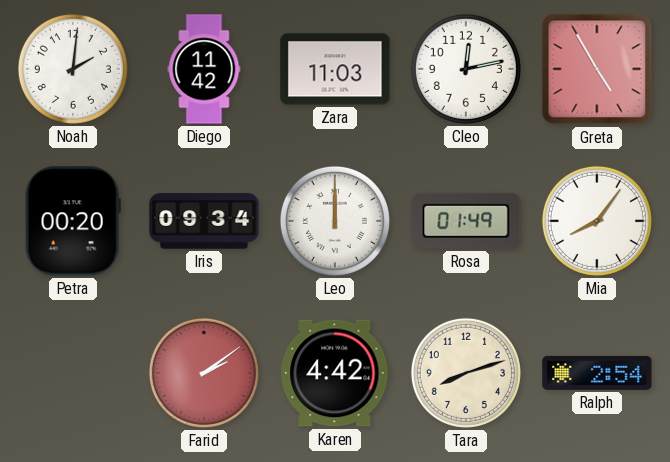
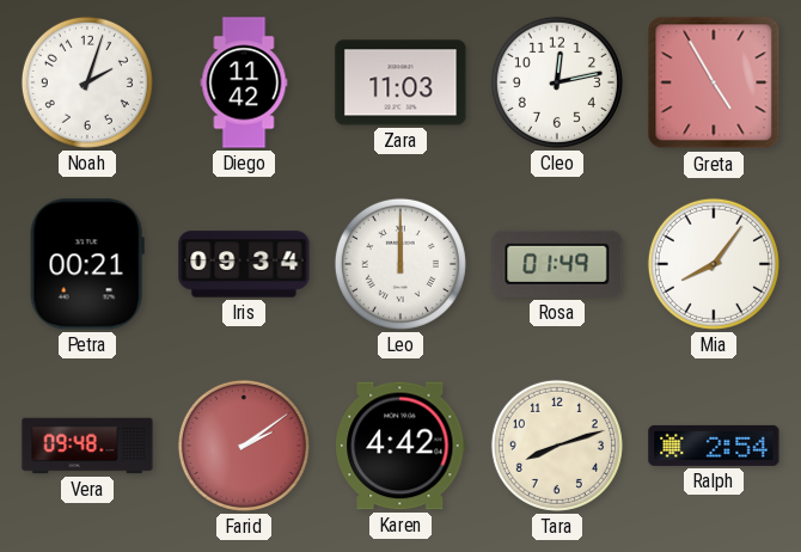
Noah: 2:01 -> 2:03
Petra: 00:20 -> 00:21
Vera: none -> 09:48
